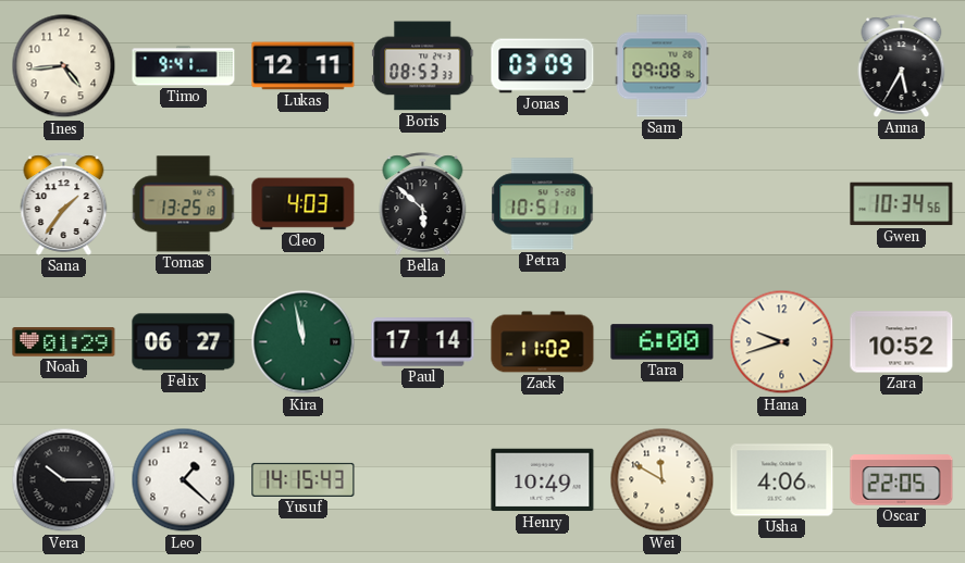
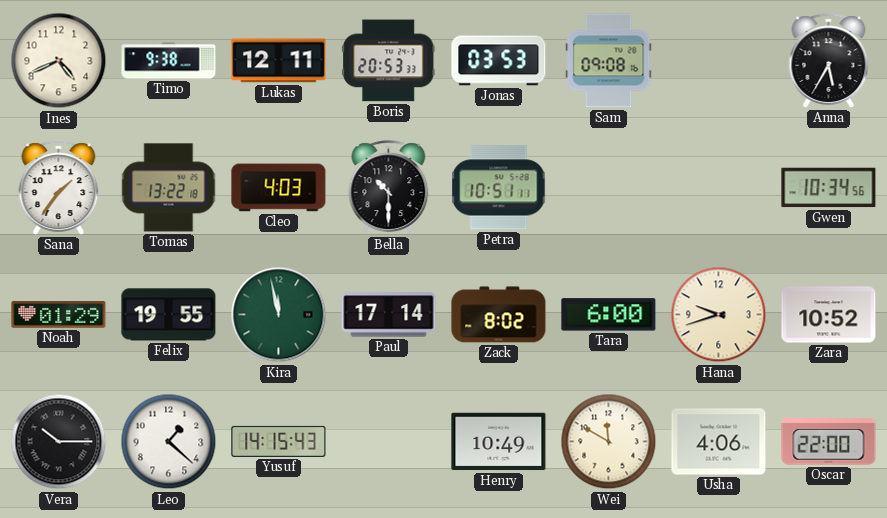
Ines: 4:44 -> 4:41
Timo: 9:41 -> 9:38
Boris: 08:53 -> 20:53
Jonas: 03:09 -> 03:53
Tomas: 13:25 -> 13:22
Bella: 5:52 -> 10:30
Felix: 06:27 -> 19:55
Zack: 11:02 -> 8:02
Oscar: 22:05 -> 22:00
